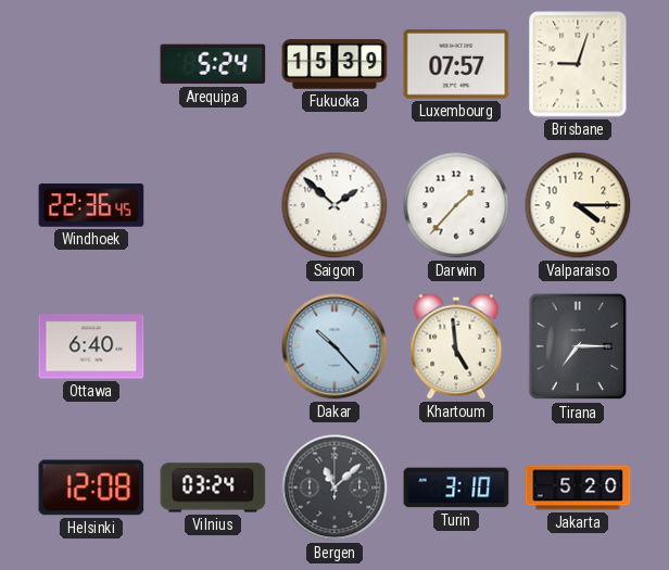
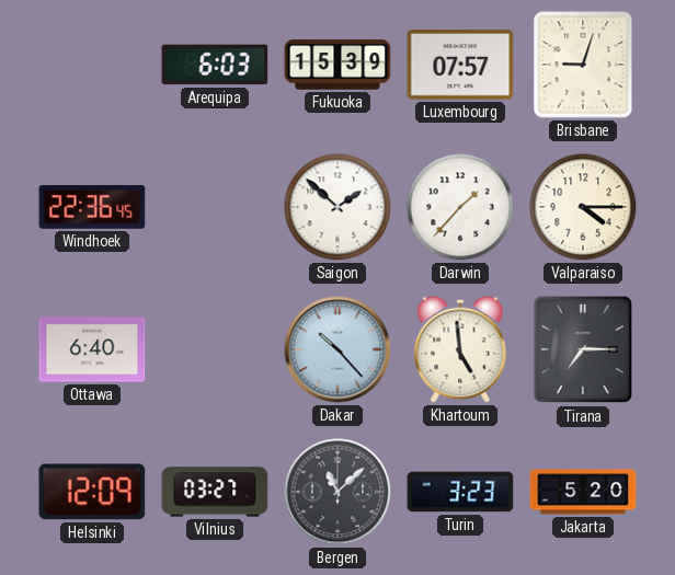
Arequipa: 5:24 -> 6:03
Helsinki: 12:08 -> 12:09
Vilnius: 03:24 -> 03:27
Turin: 3:10 -> 3:23
